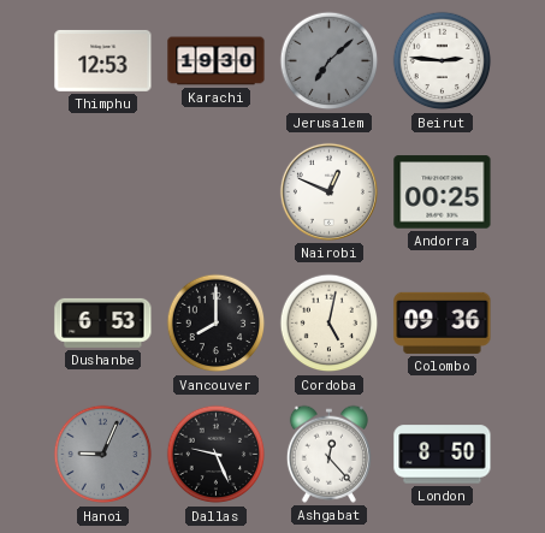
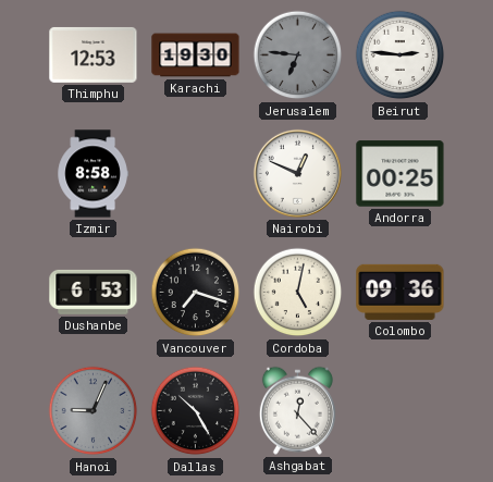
Jerusalem: 7:08 -> 6:46
Izmir: none -> 8:58
Vancouver: 8:00 -> 7:18
Dallas: 9:26 -> 10:25
London: 8:50 -> none
